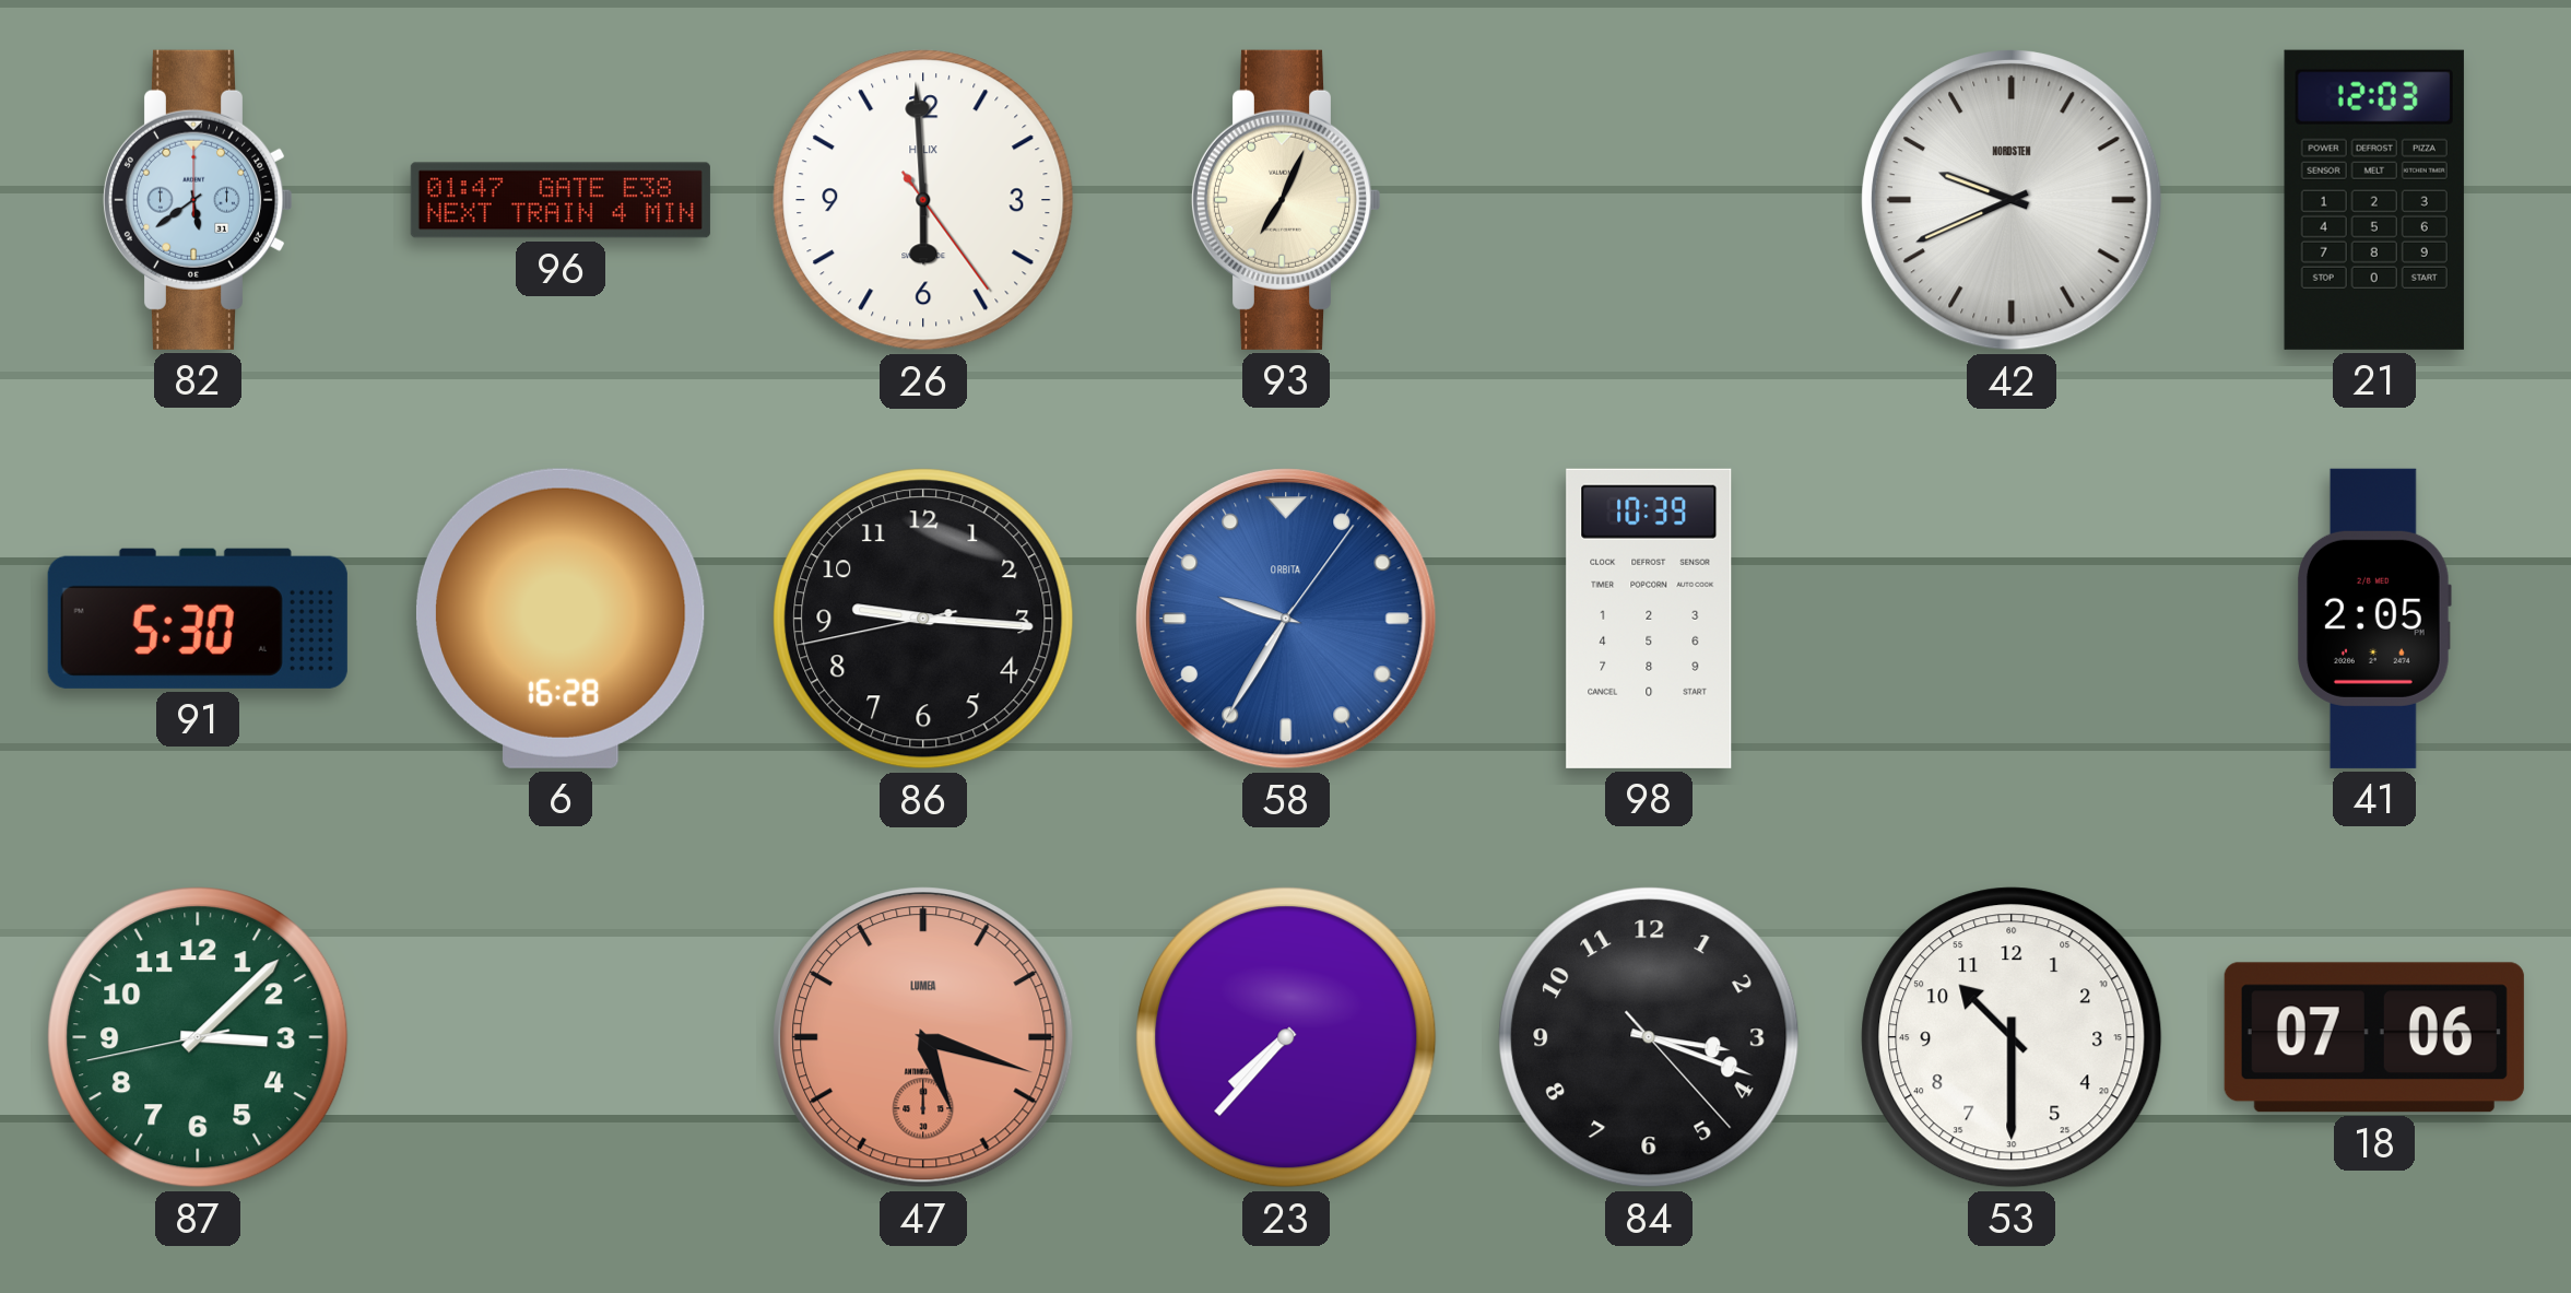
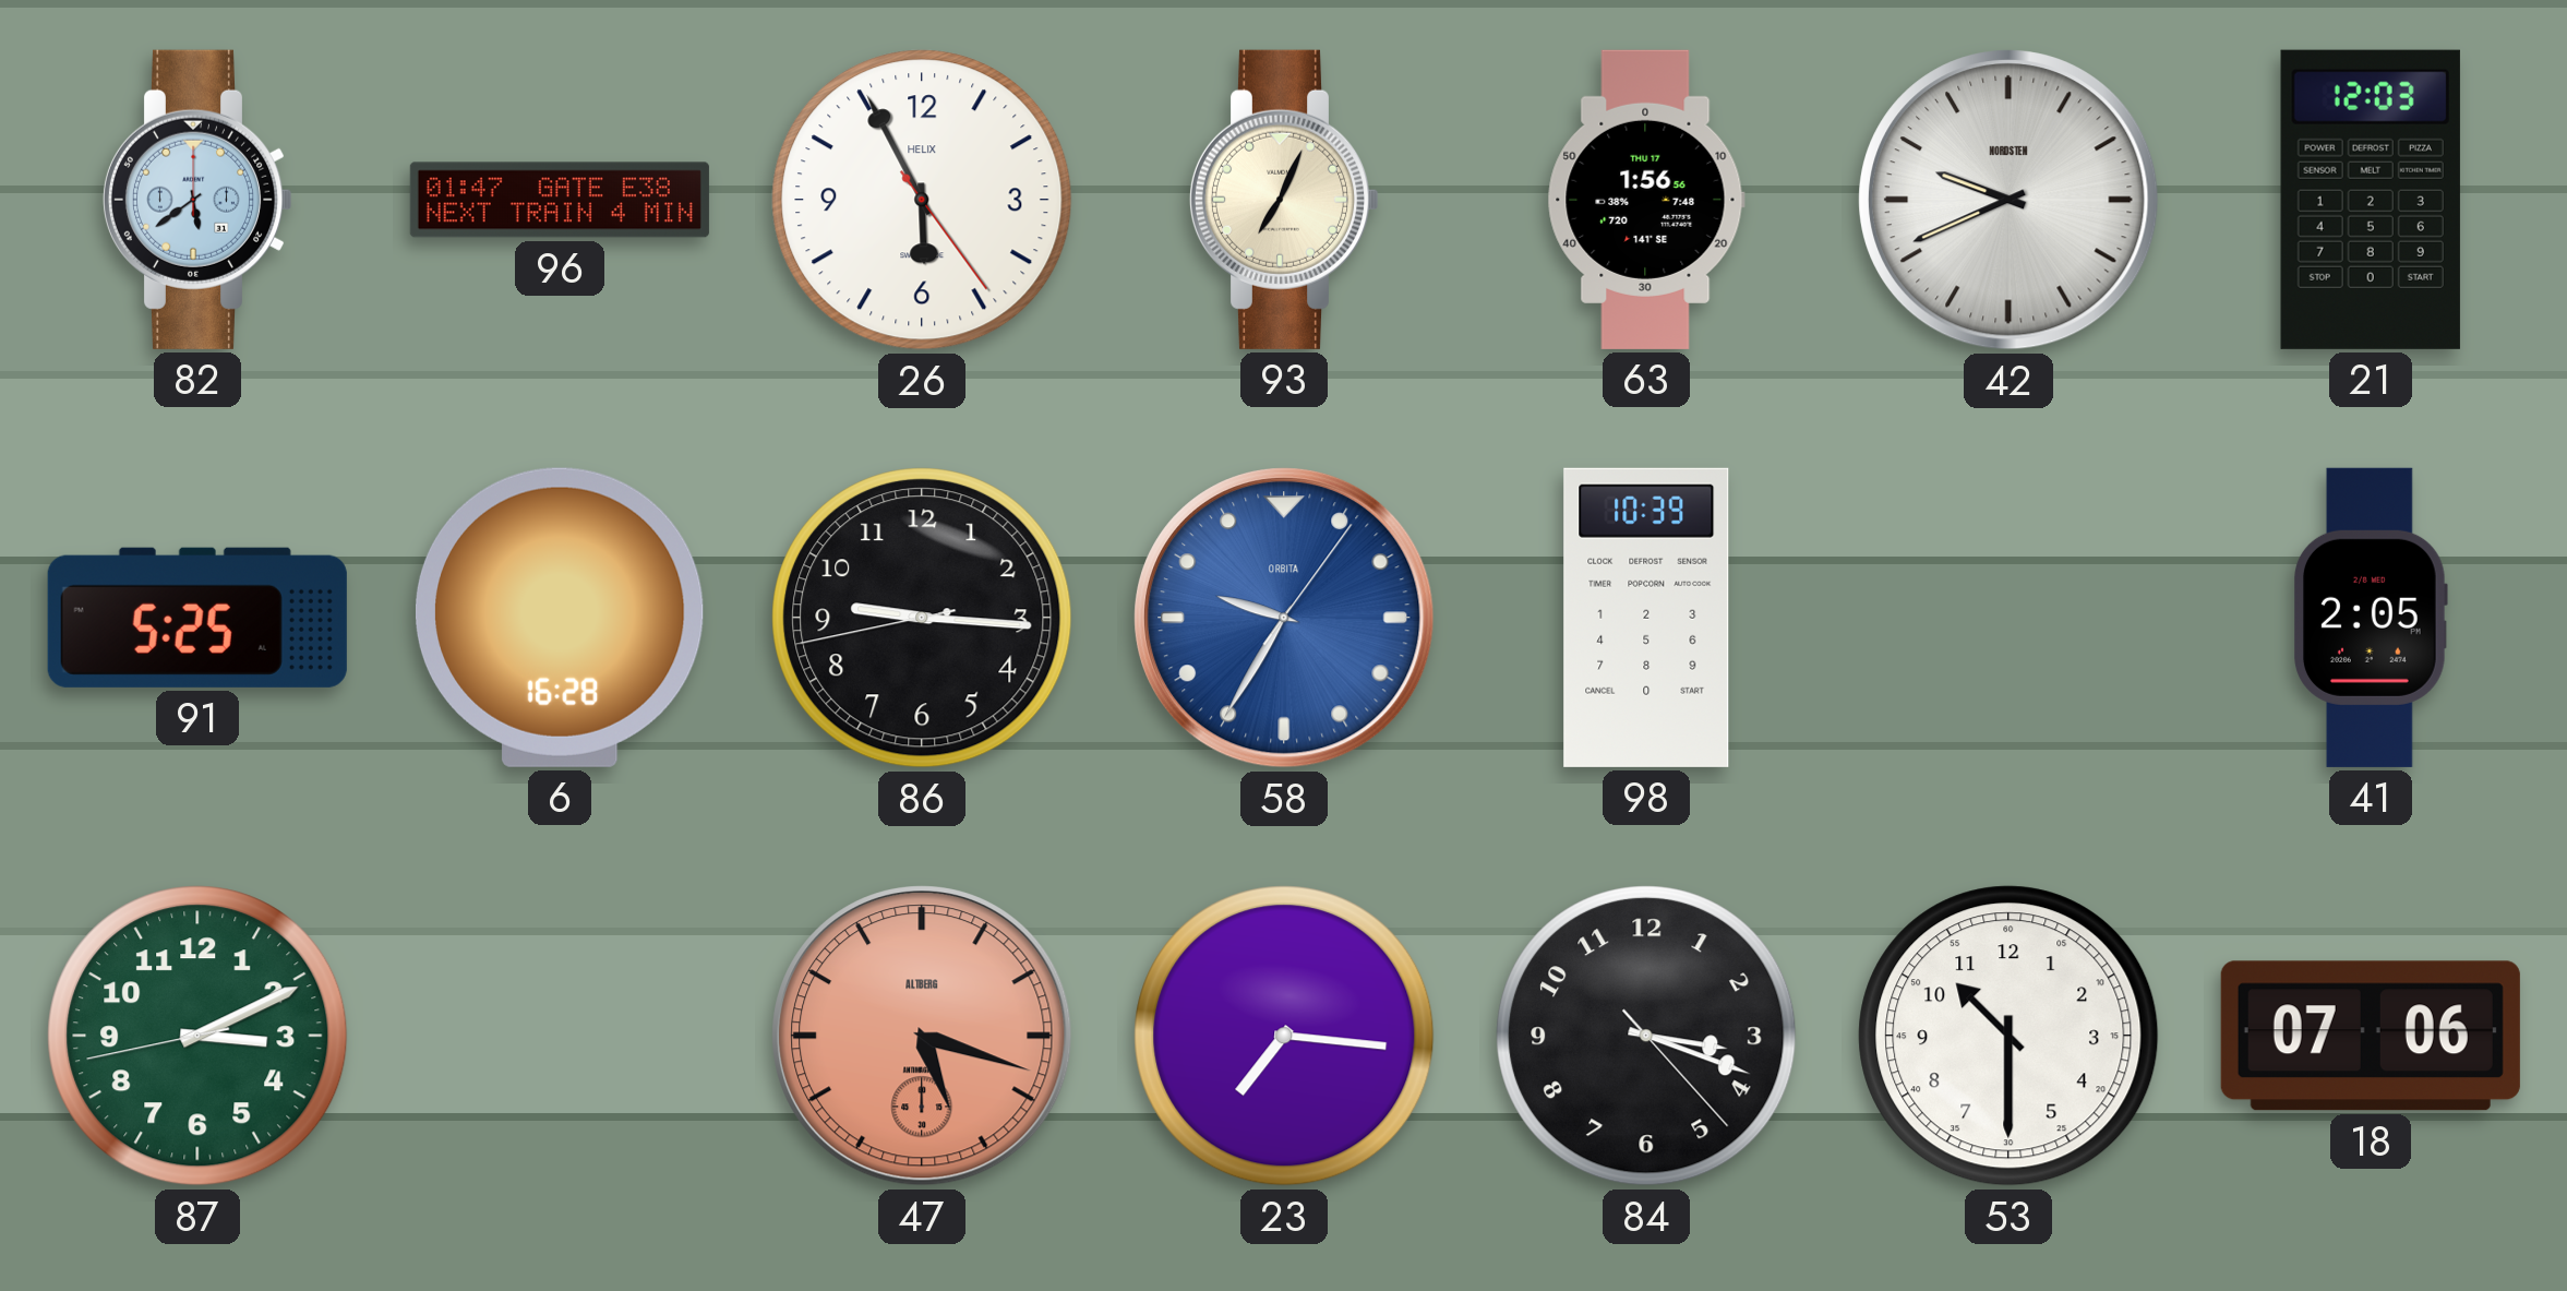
26: 5:59 -> 5:55
63: none -> 1:56
91: 5:30 -> 5:25
87: 3:07 -> 3:10
47 brand: LUMEA -> ALTBERG
23: 7:37 -> 7:16
